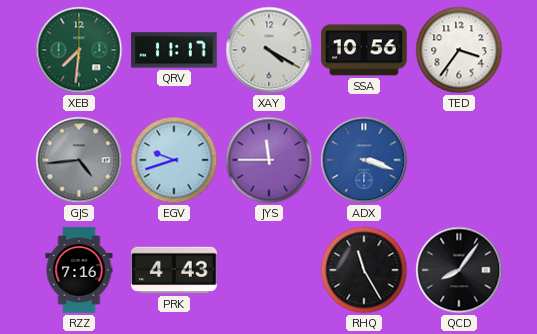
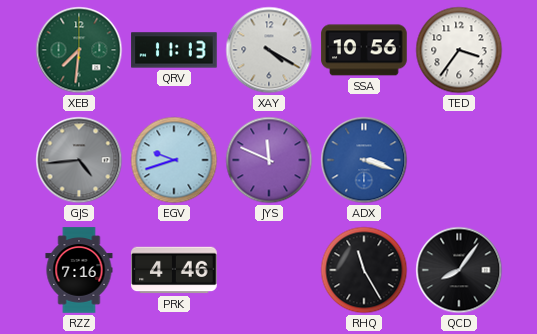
QRV: 11:17 -> 11:13
JYS: 11:45 -> 11:49
PRK: 4:43 -> 4:46
